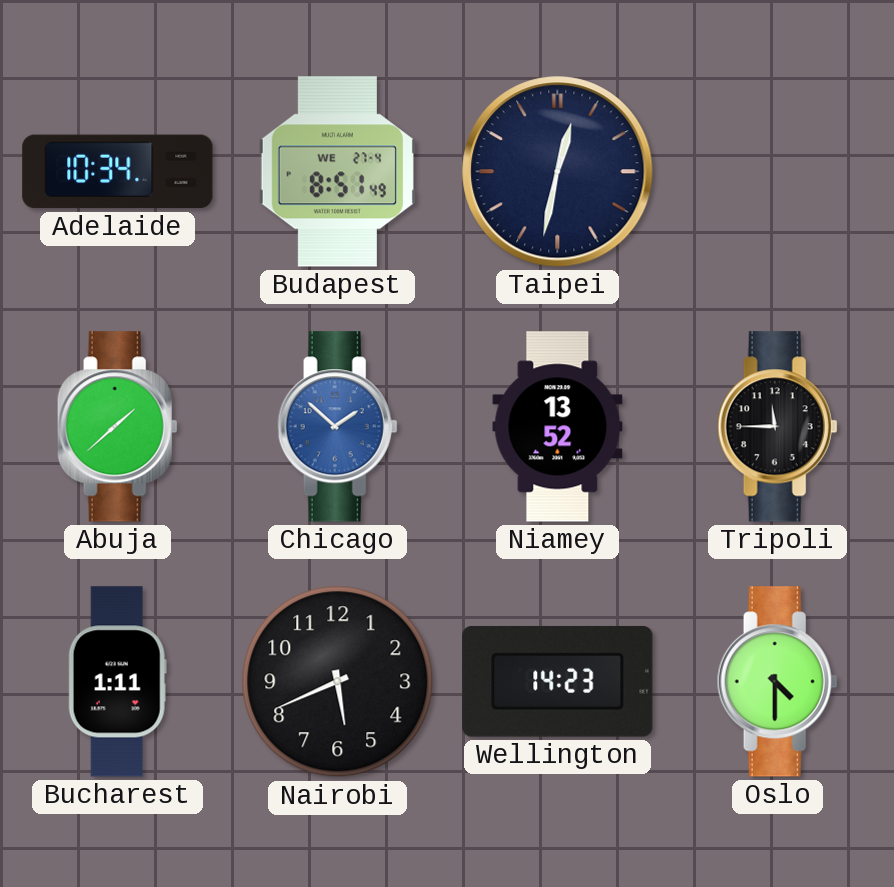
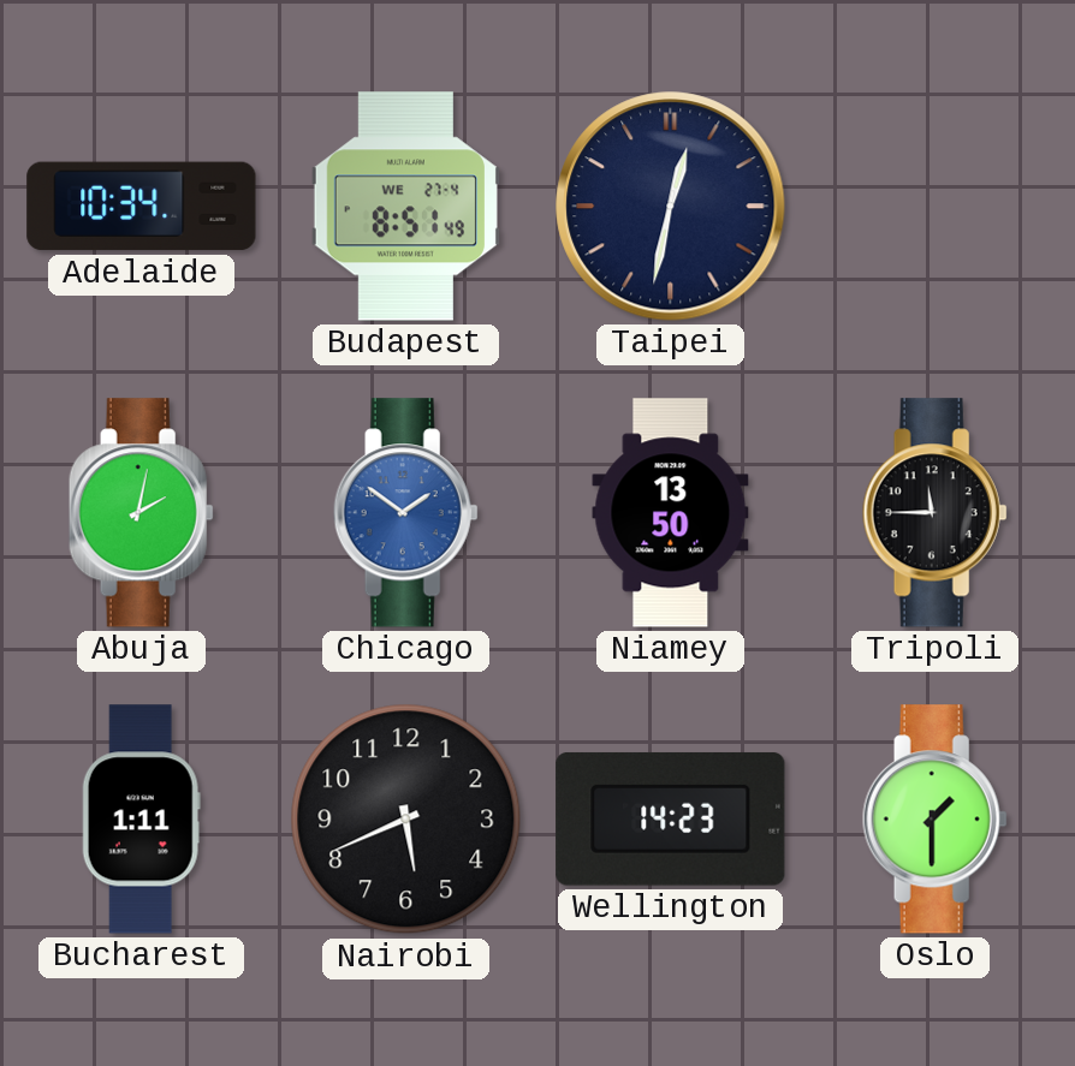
Abuja: 1:38 -> 2:02
Chicago: 1:52 -> 1:51
Niamey: 13:52 -> 13:50
Oslo: 4:30 -> 1:30
